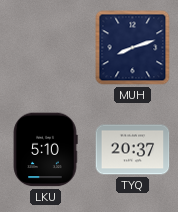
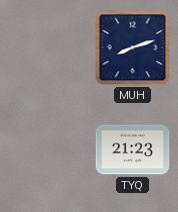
LKU: 5:10 -> none
TYQ: 20:37 -> 21:23
